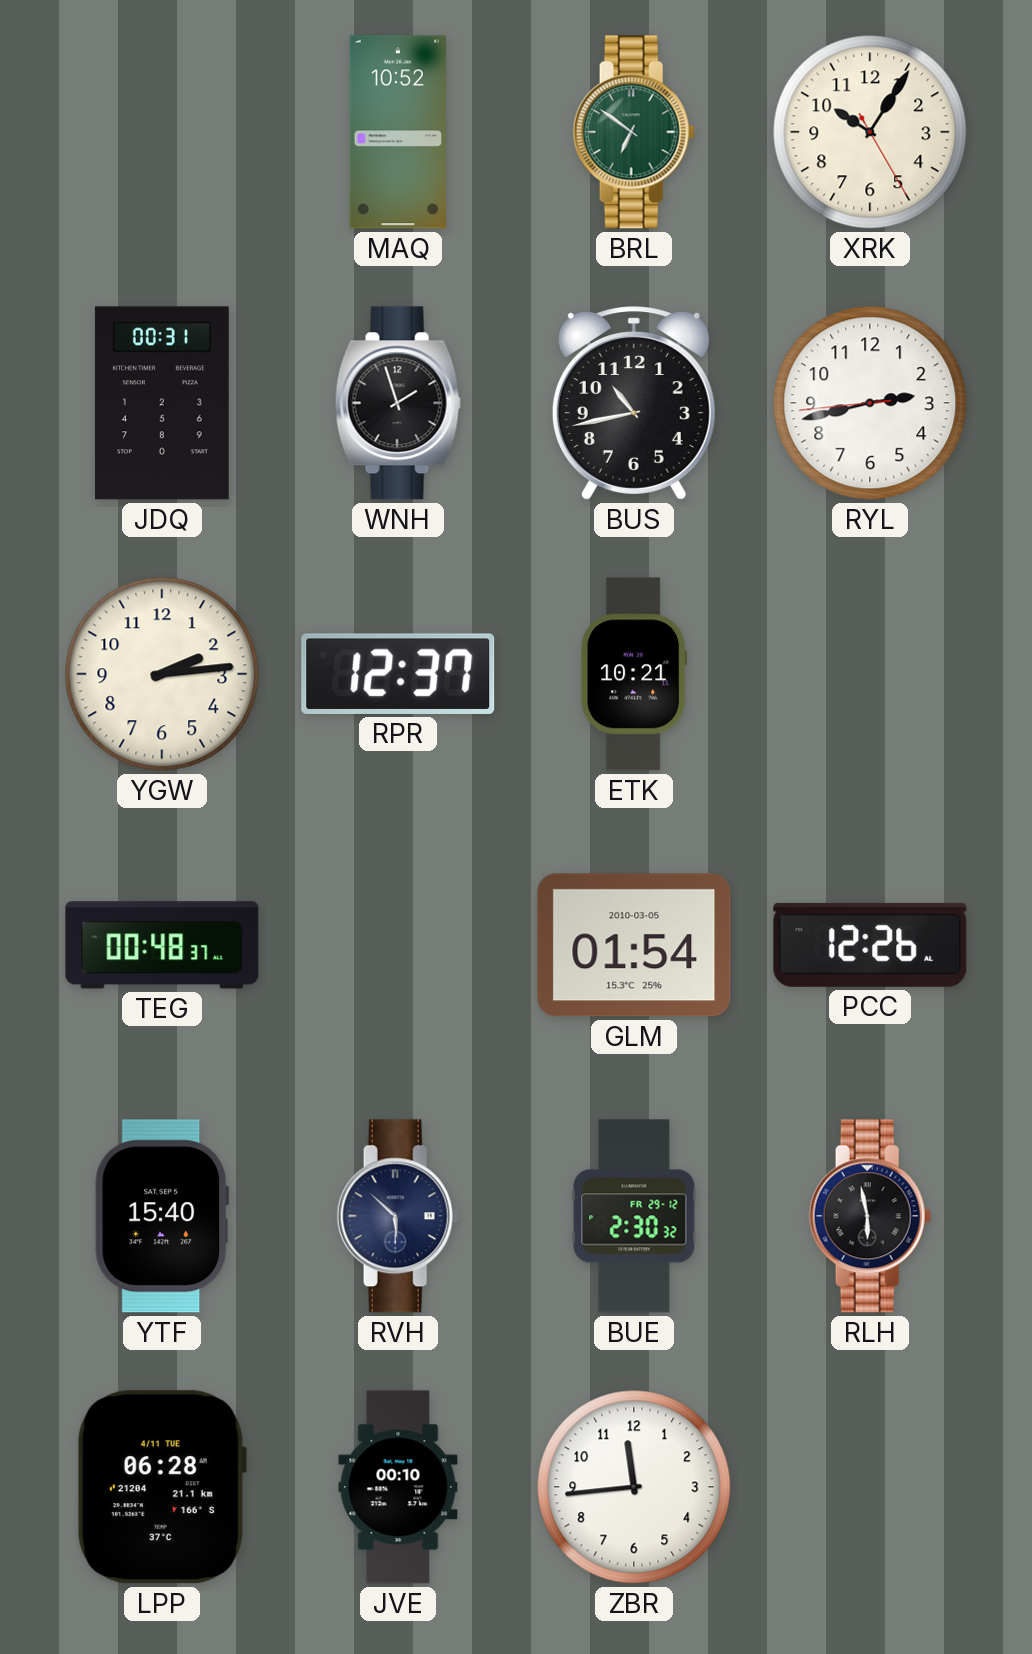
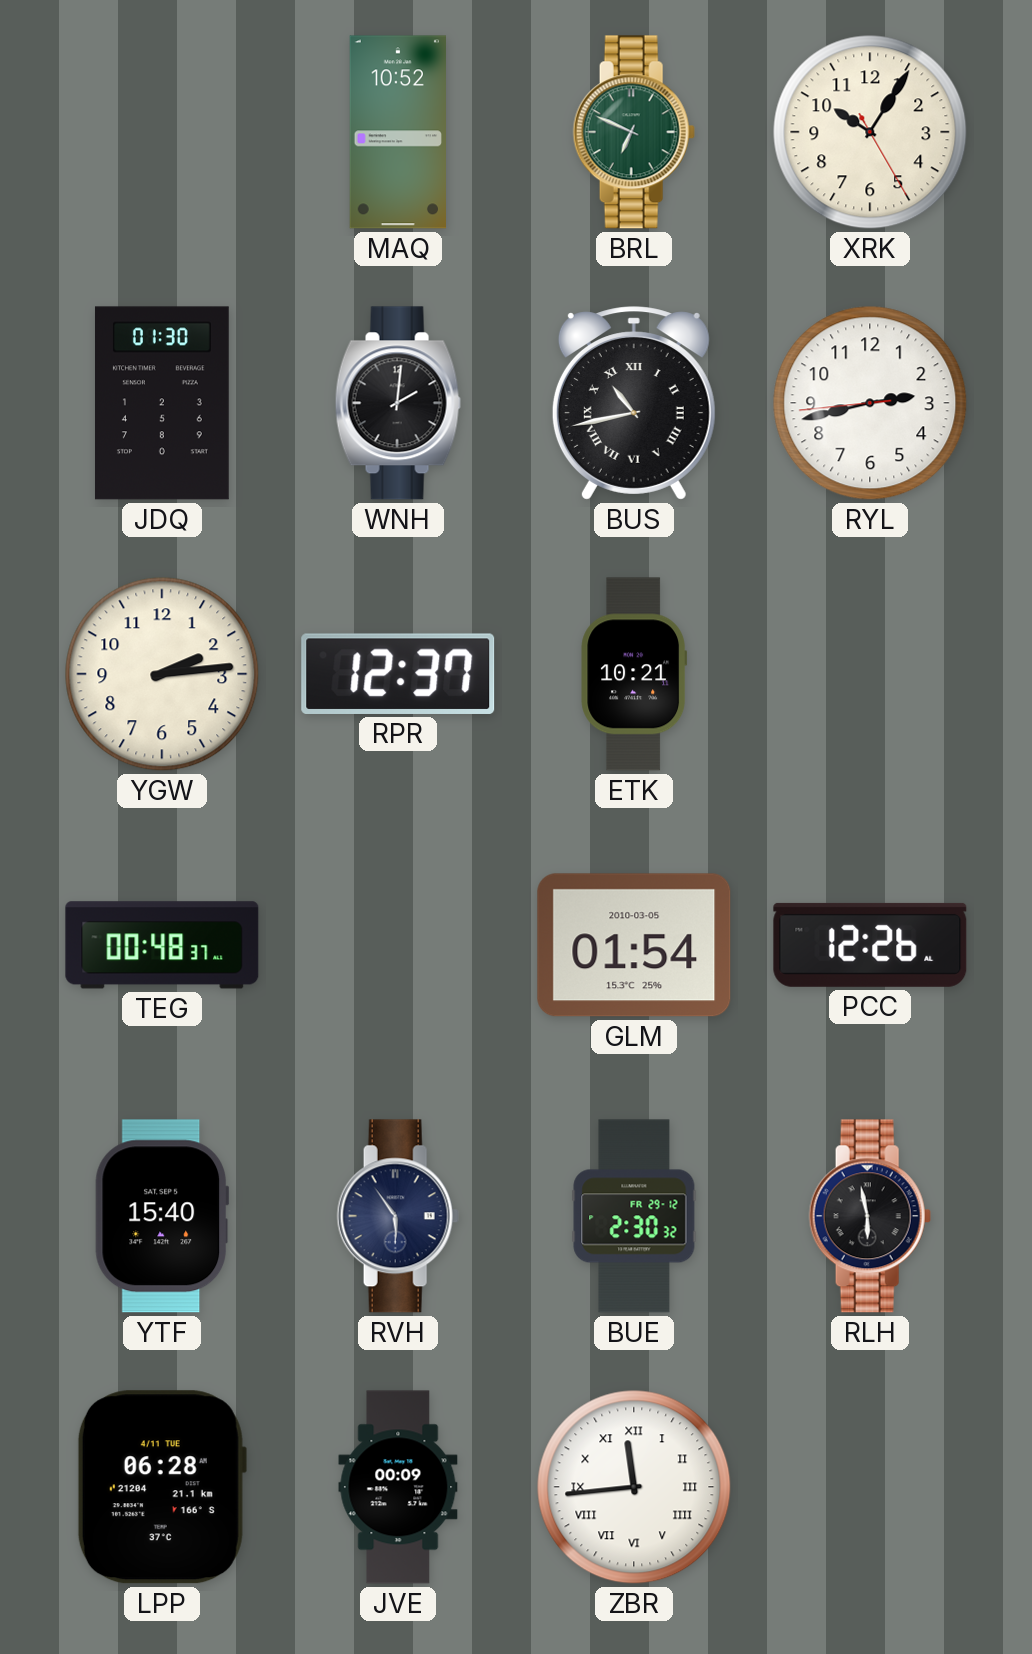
BRL: 6:51 -> 6:49
JDQ: 00:31 -> 01:30
WNH: 1:57 -> 2:01
BUS numerals: Arabic -> Roman
RVH: 5:52 -> 5:54
JVE: 00:10 -> 00:09
ZBR numerals: Arabic -> Roman
